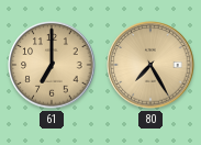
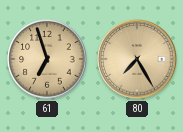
61: 7:00 -> 6:57
